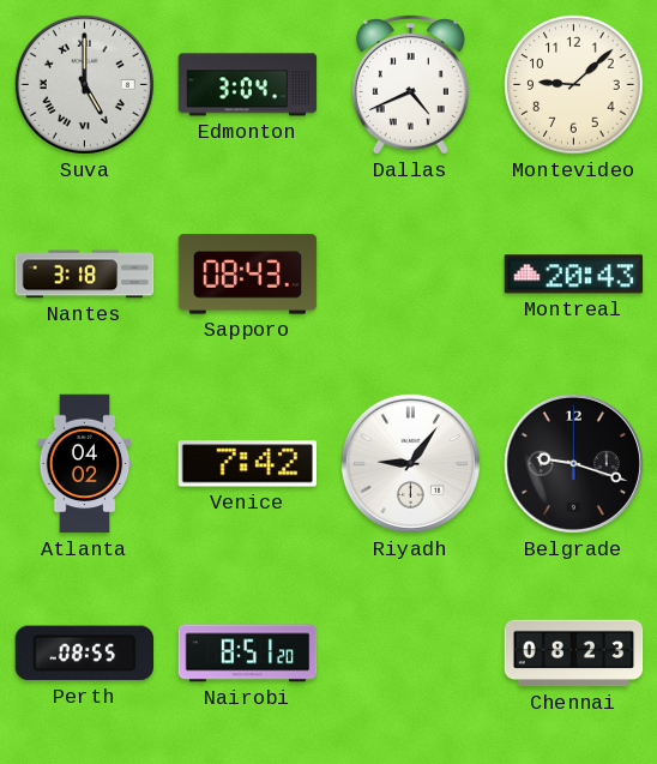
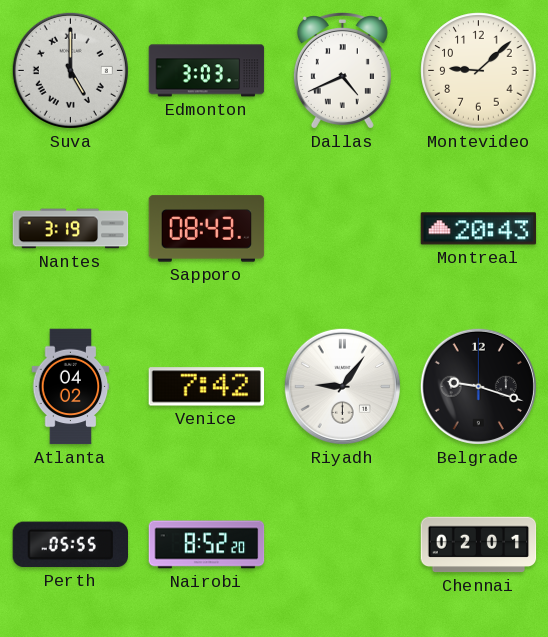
Edmonton: 3:04 -> 3:03
Nantes: 3:18 -> 3:19
Perth: 08:55 -> 05:55
Nairobi: 8:51 -> 8:52
Chennai: 08:23 -> 02:01
